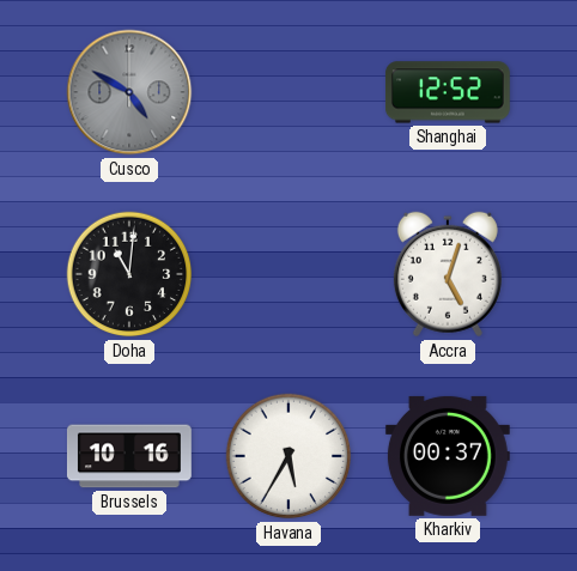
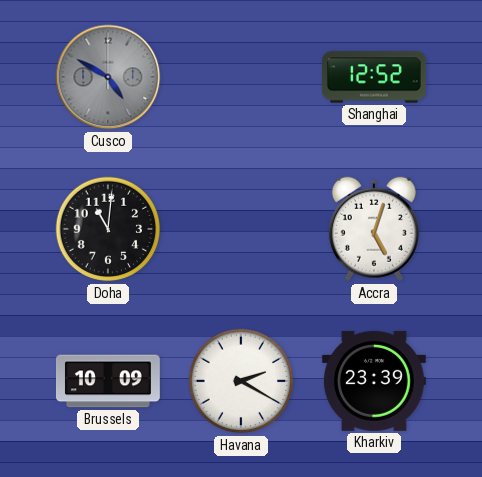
Brussels: 10:16 -> 10:09
Havana: 5:35 -> 2:20
Kharkiv: 00:37 -> 23:39
